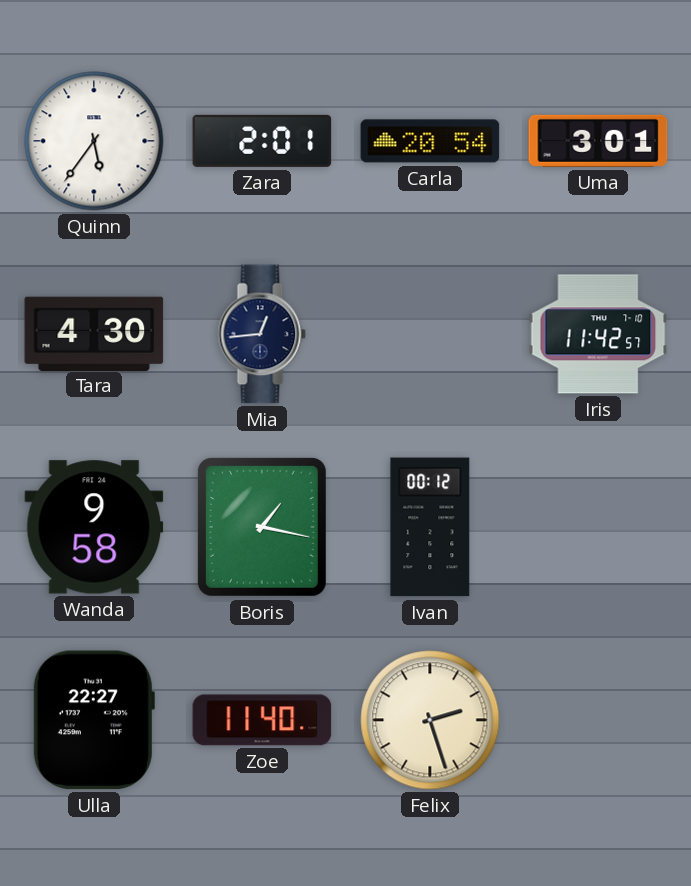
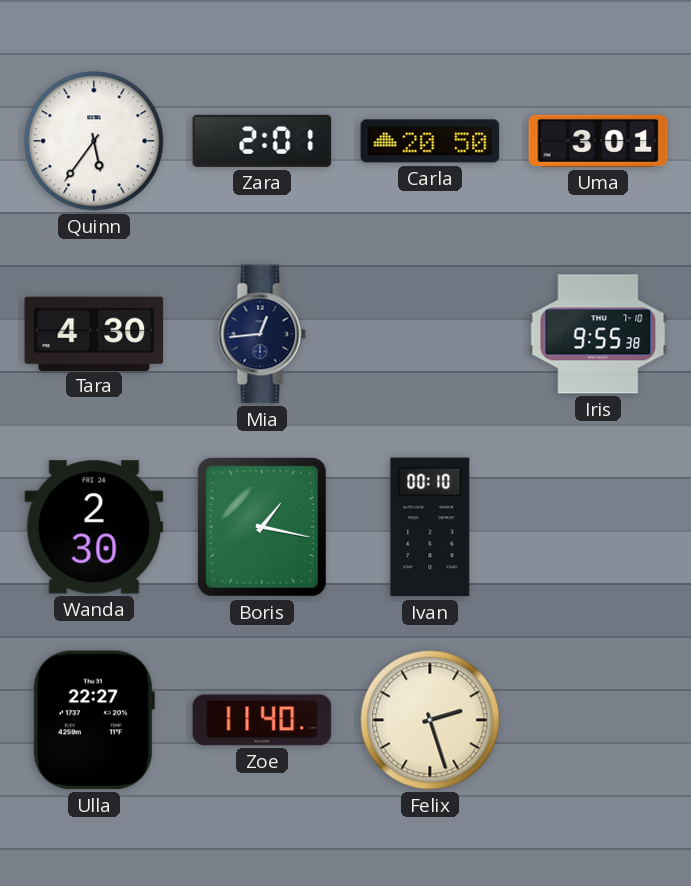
Carla: 20:54 -> 20:50
Iris: 11:42 -> 9:55
Wanda: 9:58 -> 2:30
Ivan: 00:12 -> 00:10
